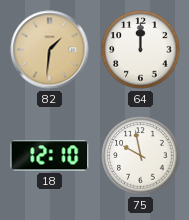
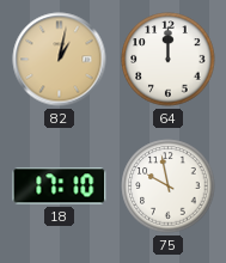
82: 1:31 -> 1:02
18: 12:10 -> 17:10
